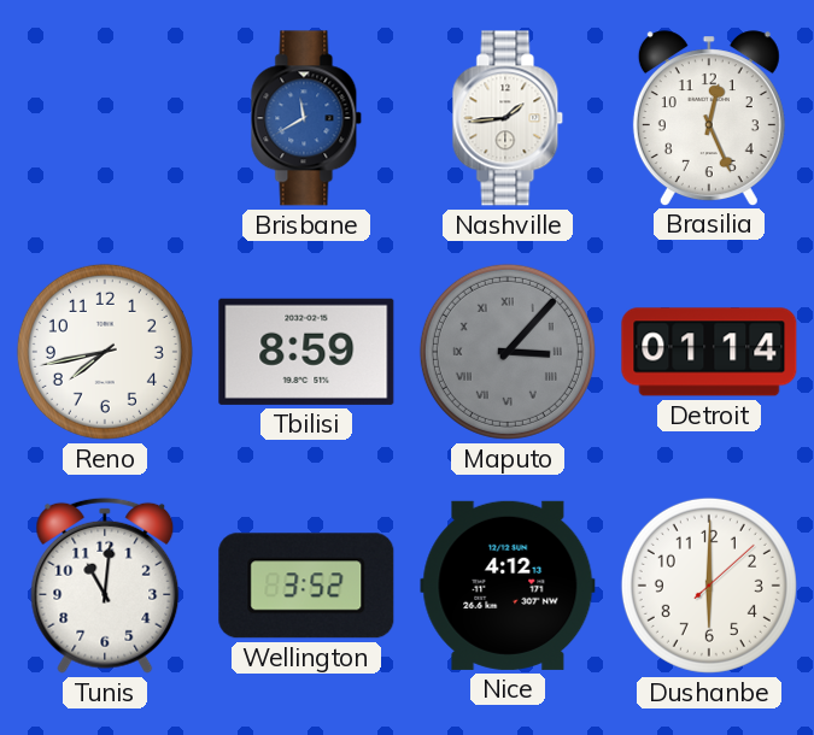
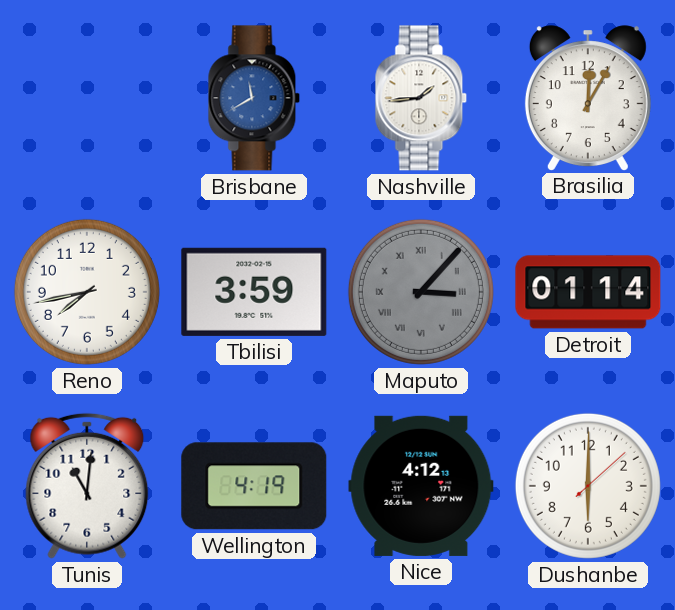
Brasilia: 12:26 -> 12:05
Tbilisi: 8:59 -> 3:59
Wellington: 3:52 -> 4:19
